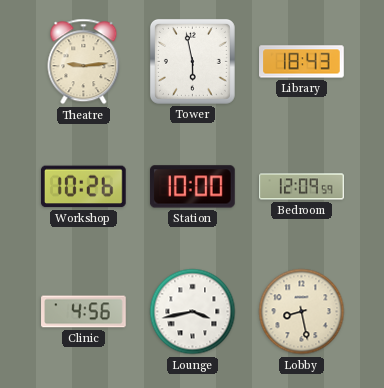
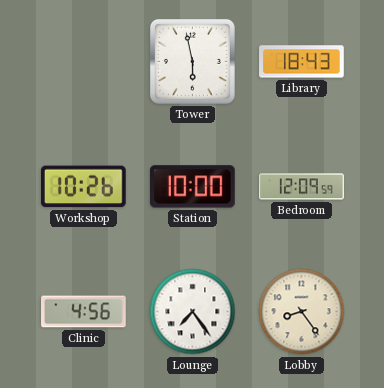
Theatre: 9:14 -> none
Lounge: 3:43 -> 7:24
Lobby: 8:28 -> 8:24
